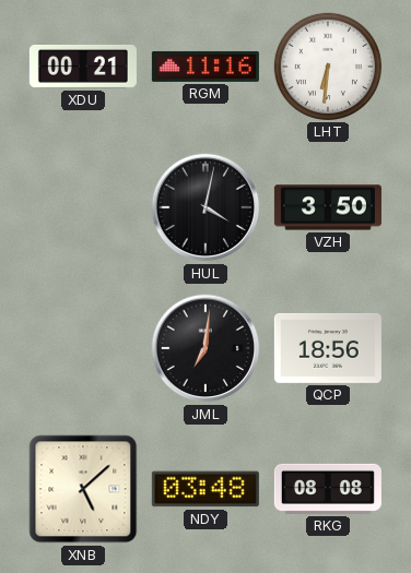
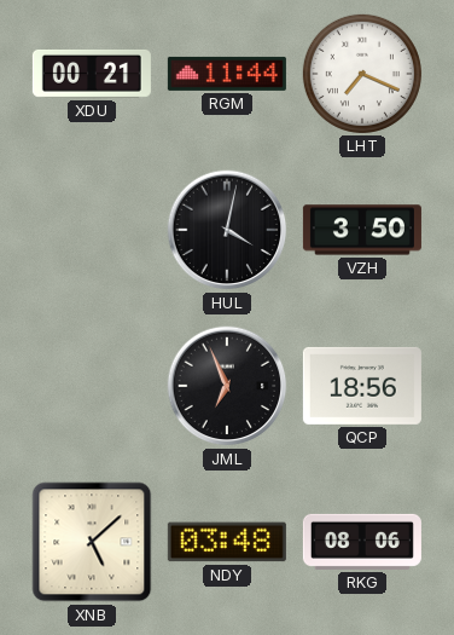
RGM: 11:16 -> 11:44
LHT: 6:31 -> 7:19
JML: 7:01 -> 6:56
RKG: 08:08 -> 08:06
